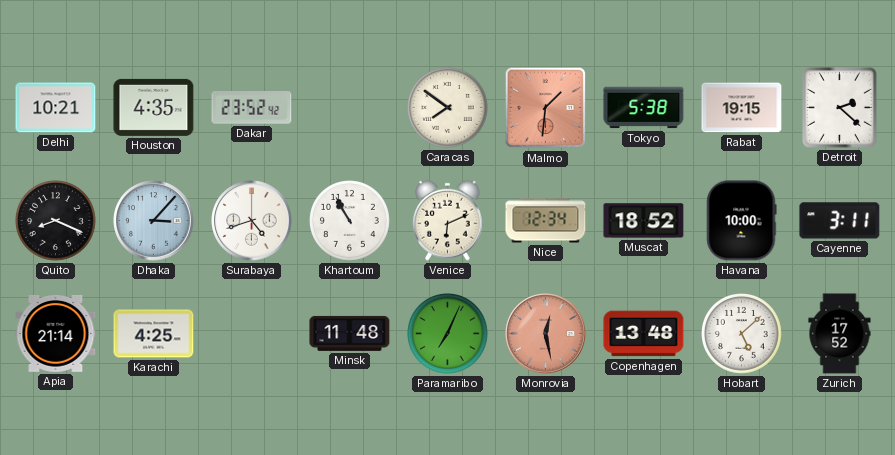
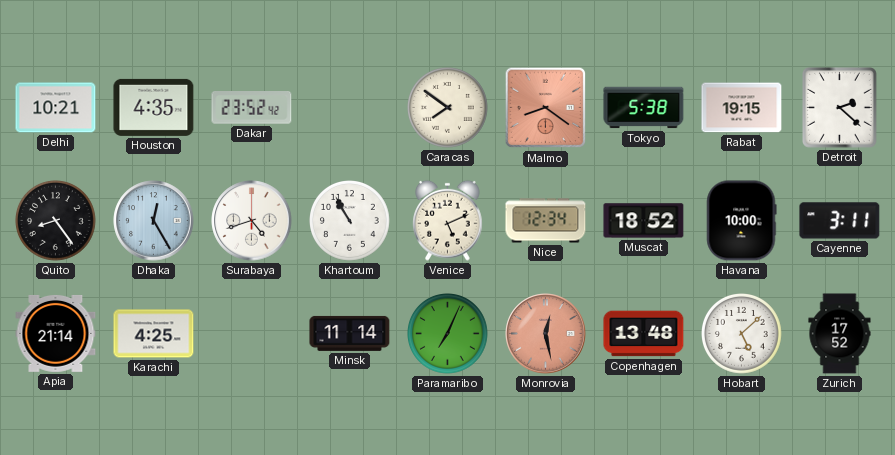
Malmo: 1:31 -> 8:21
Quito: 8:19 -> 8:24
Dhaka: 3:07 -> 12:25
Venice: 6:11 -> 5:11
Minsk: 11:48 -> 11:14
